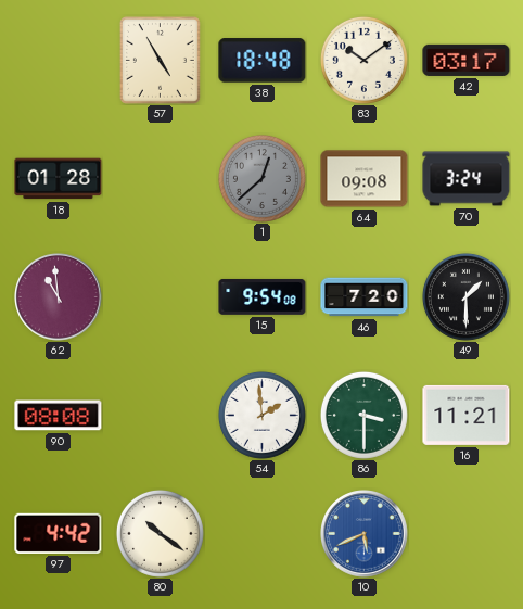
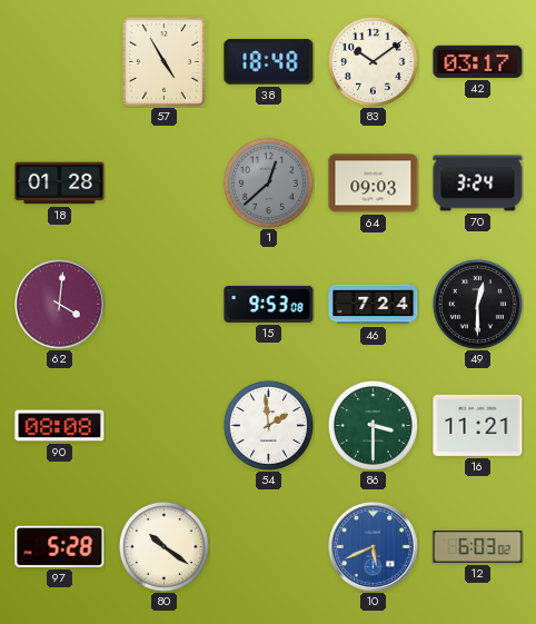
64: 09:08 -> 09:03
62: 10:59 -> 4:01
15: 9:54 -> 9:53
46: 7:20 -> 7:24
49: 1:30 -> 12:30
97: 4:42 -> 5:28
12: none -> 6:03
